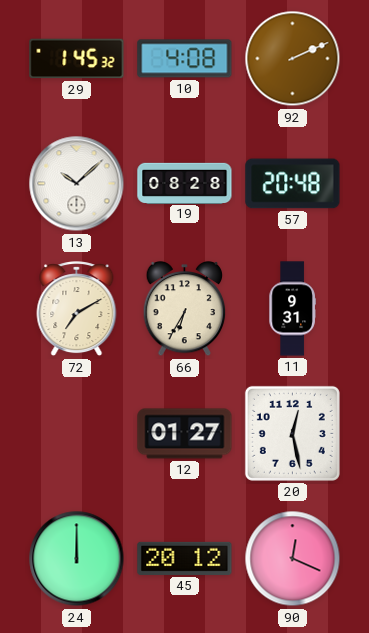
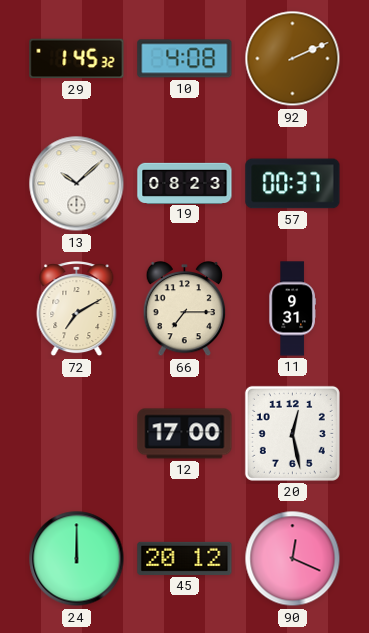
19: 08:28 -> 08:23
57: 20:48 -> 00:37
66: 6:35 -> 7:15
12: 01:27 -> 17:00
